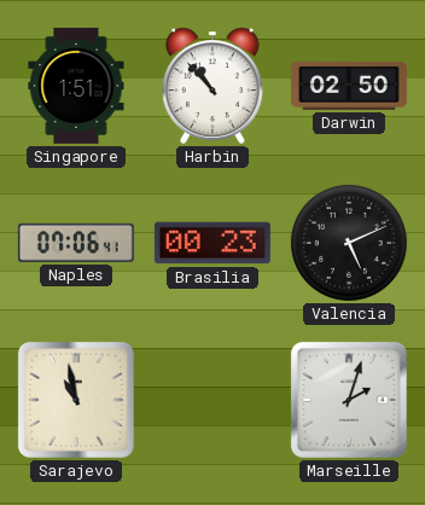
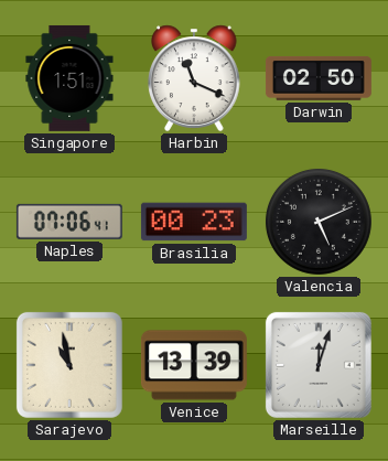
Harbin: 10:53 -> 11:19
Venice: none -> 13:39
Marseille: 2:03 -> 12:03
